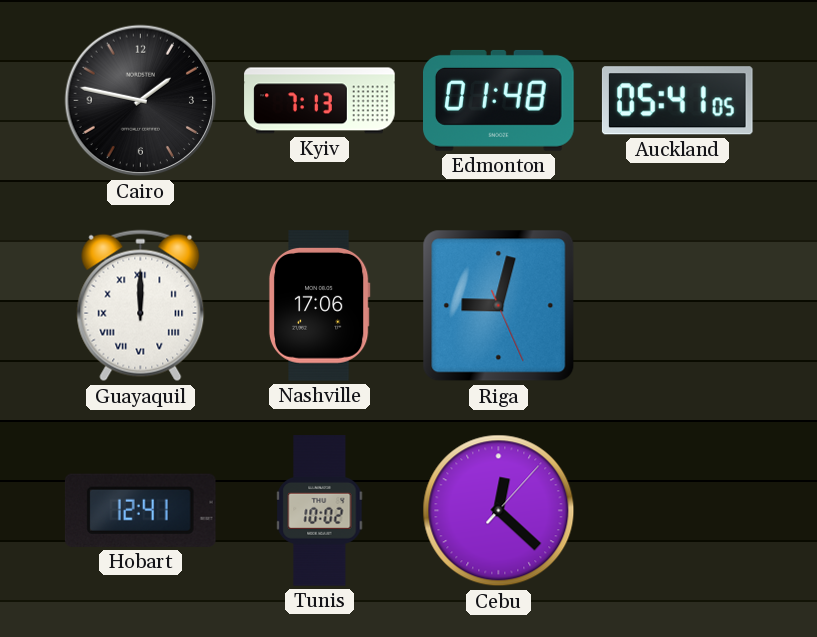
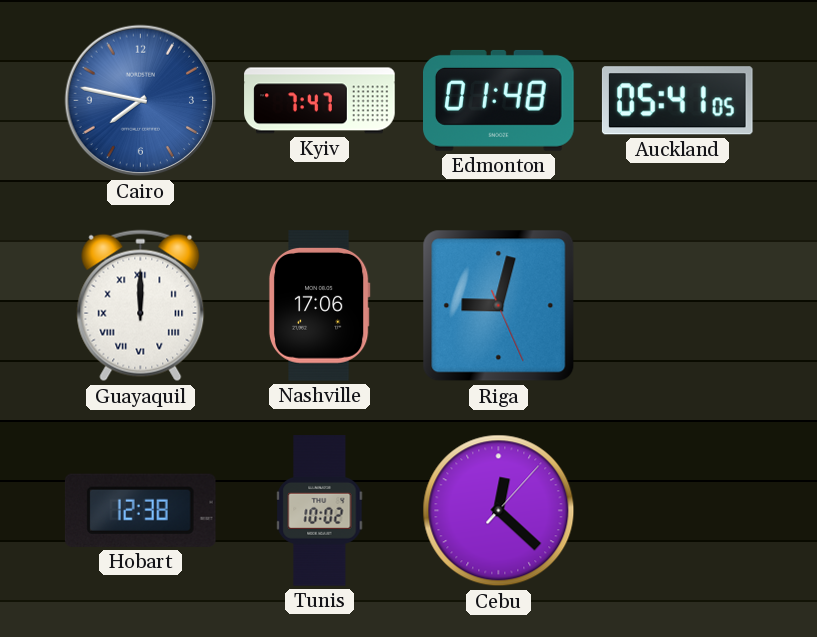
Cairo: 1:47 -> 7:47
Cairo dial: black -> blue
Kyiv: 7:13 -> 7:47
Hobart: 12:41 -> 12:38
